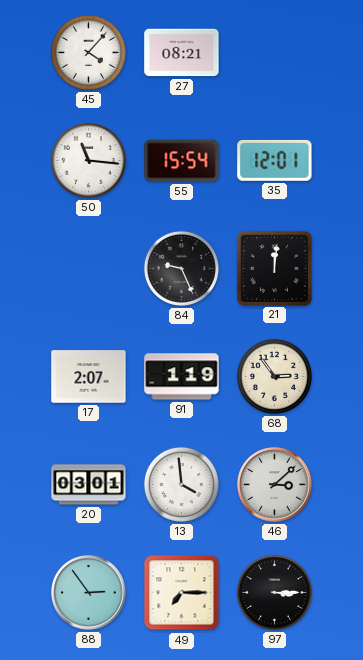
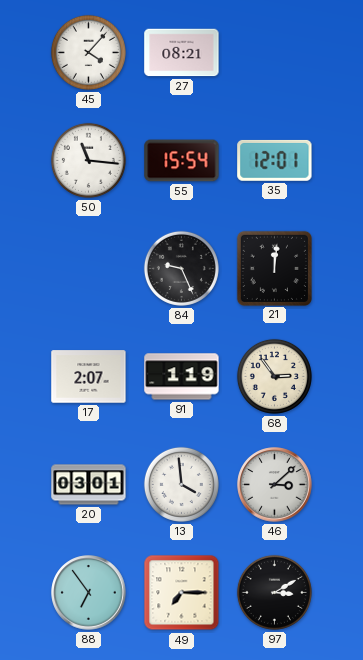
88: 2:54 -> 6:54
97: 3:15 -> 3:10
